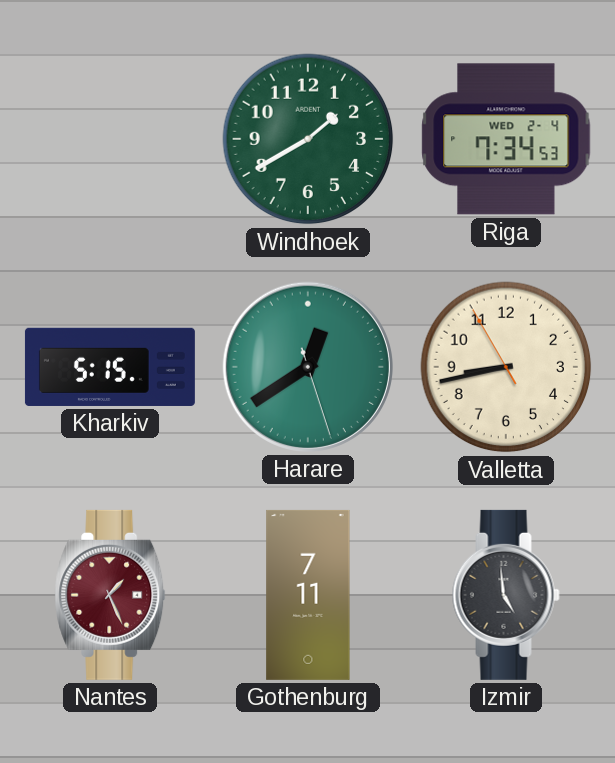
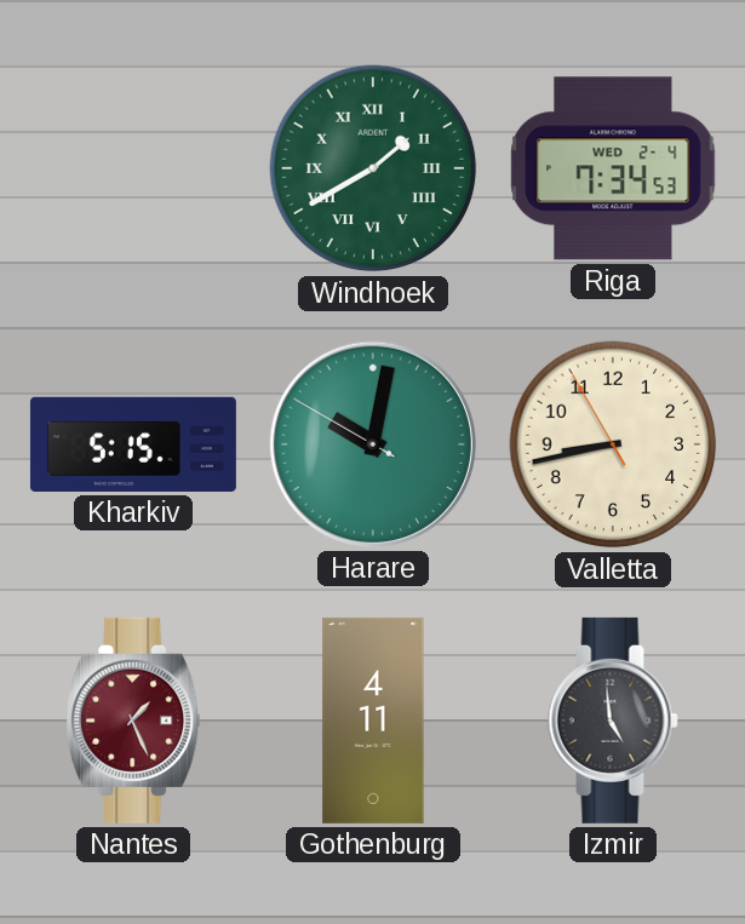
Windhoek numerals: Arabic -> Roman
Harare: 12:39 -> 10:01
Gothenburg: 7:11 -> 4:11
